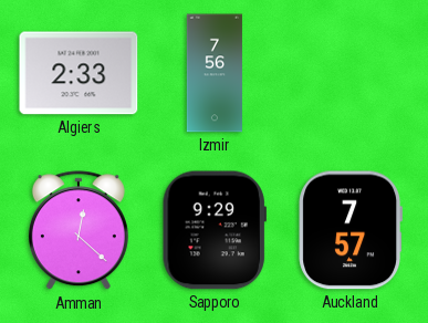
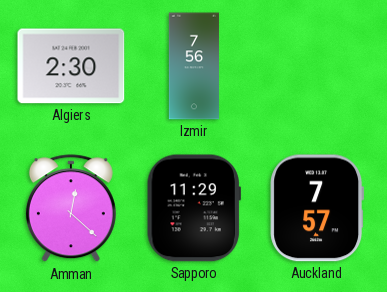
Algiers: 2:33 -> 2:30
Sapporo: 9:29 -> 11:29
